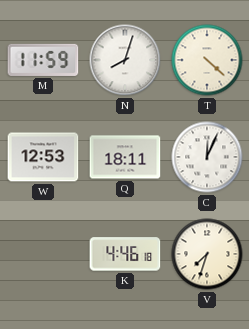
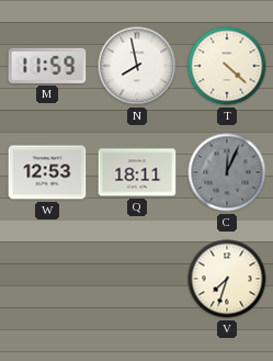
N: 8:03 -> 7:58
C dial: white -> grey
K: 4:46 -> none
